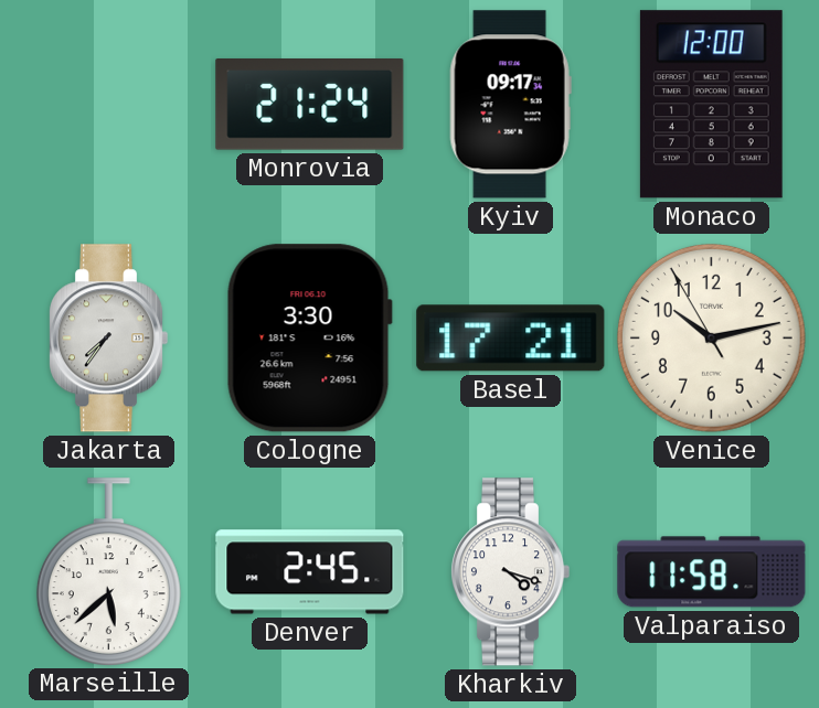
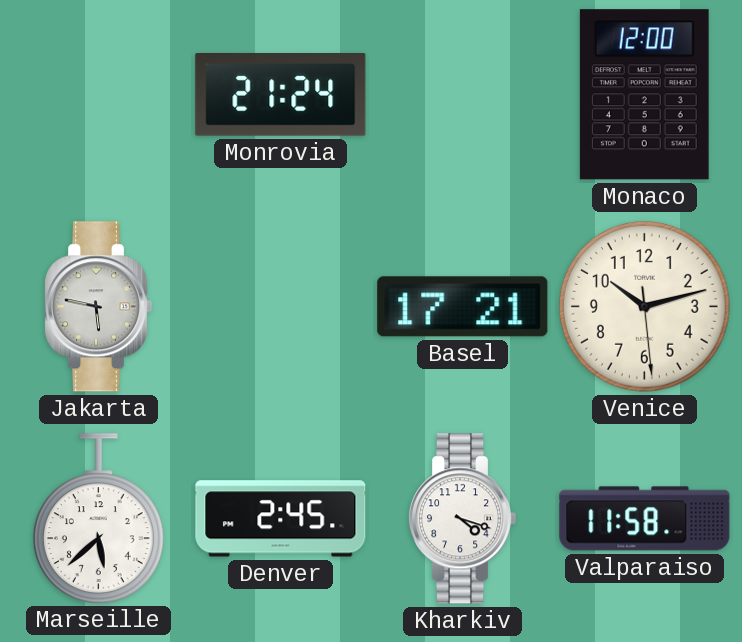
Kyiv: 09:17 -> none
Jakarta: 7:36 -> 5:47
Cologne: 3:30 -> none
Venice: 10:12:55 -> 10:12:29
